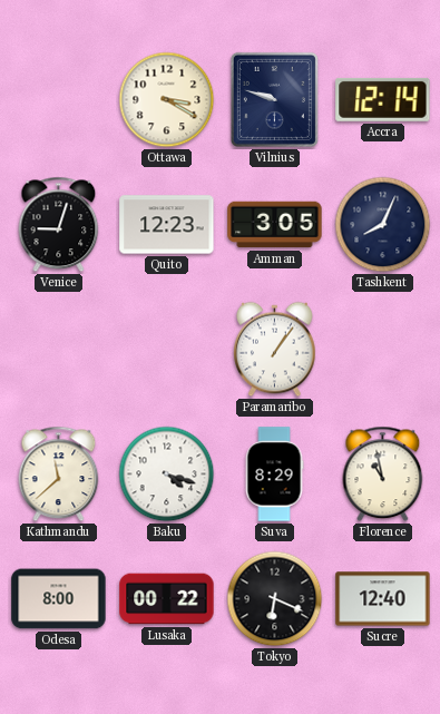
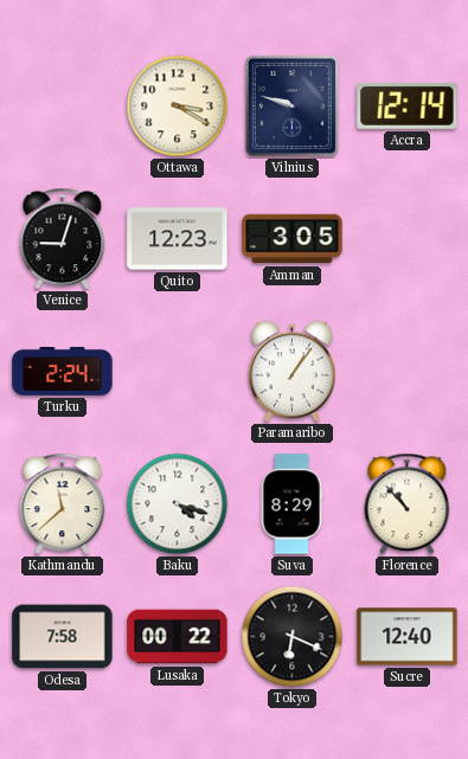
Tashkent: 8:04 -> none
Turku: none -> 2:24
Florence: 10:58 -> 10:53
Odesa: 8:00 -> 7:58
